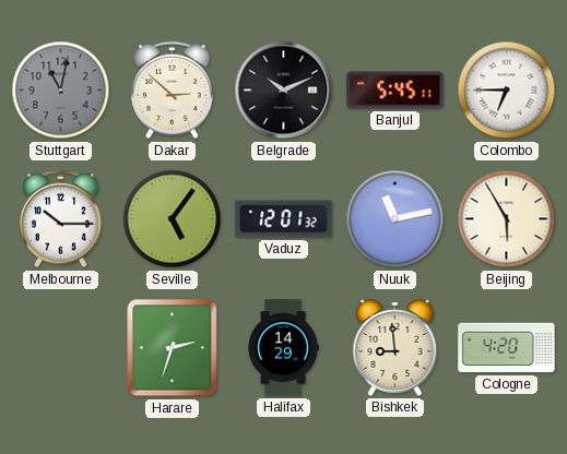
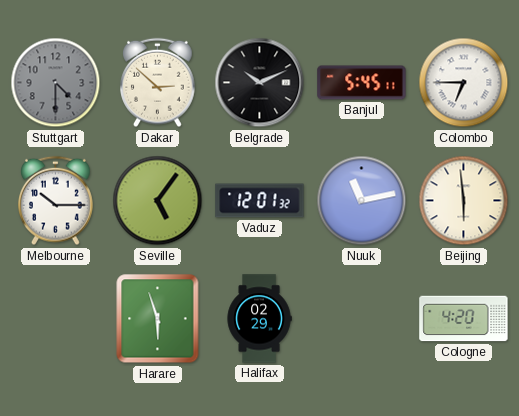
Stuttgart: 11:02 -> 4:30
Beijing: 5:55 -> 5:59
Harare: 2:33 -> 5:57
Halifax: 14:29 -> 02:29
Bishkek: 8:59 -> none
